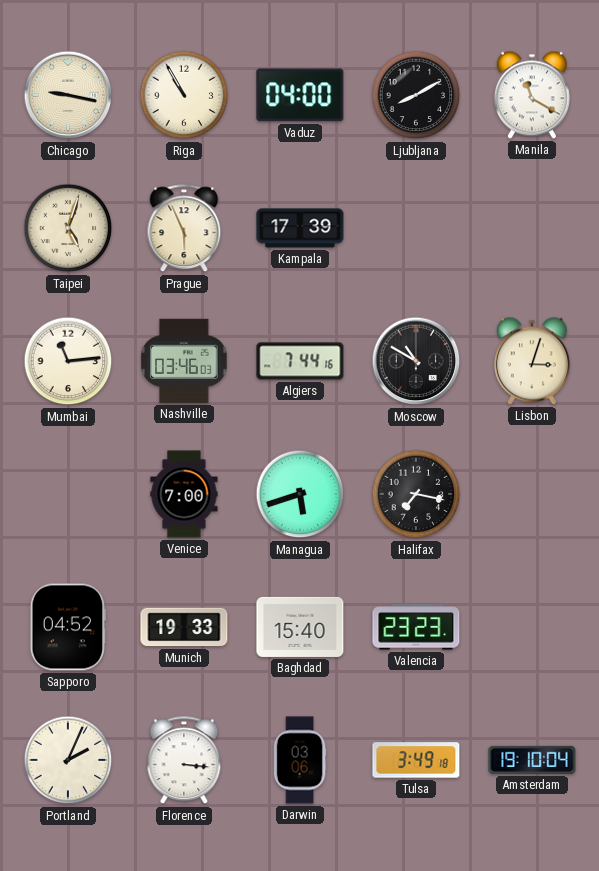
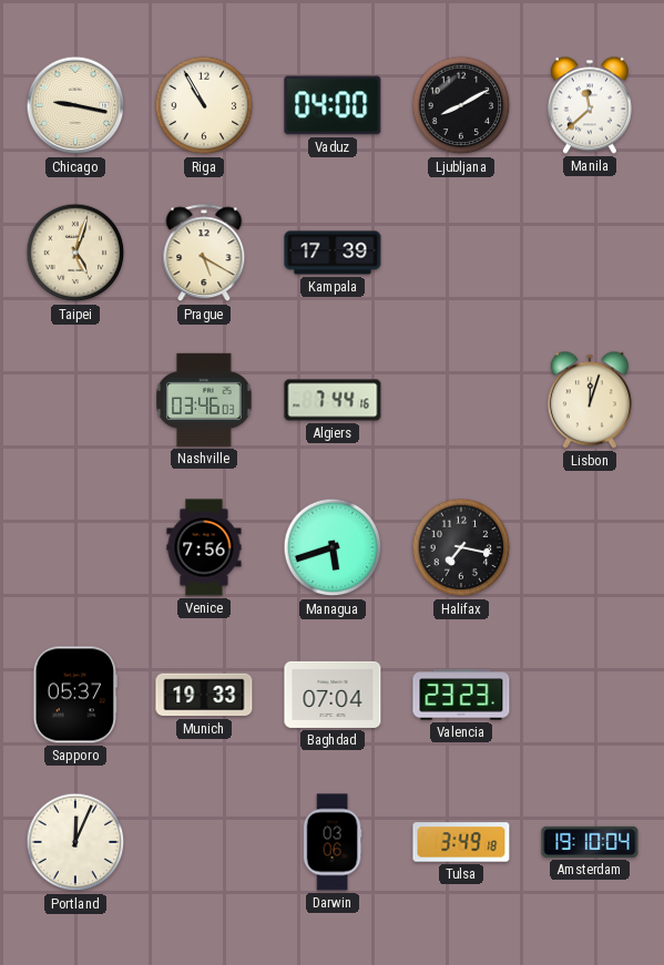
Manila: 11:20 -> 11:38
Prague: 5:56 -> 5:20
Mumbai: 11:14 -> none
Moscow: 10:50 -> none
Lisbon: 3:03 -> 12:03
Venice: 7:00 -> 7:56
Sapporo: 04:52 -> 05:37
Baghdad: 15:40 -> 07:04
Portland: 2:04 -> 12:04
Florence: 3:16 -> none
